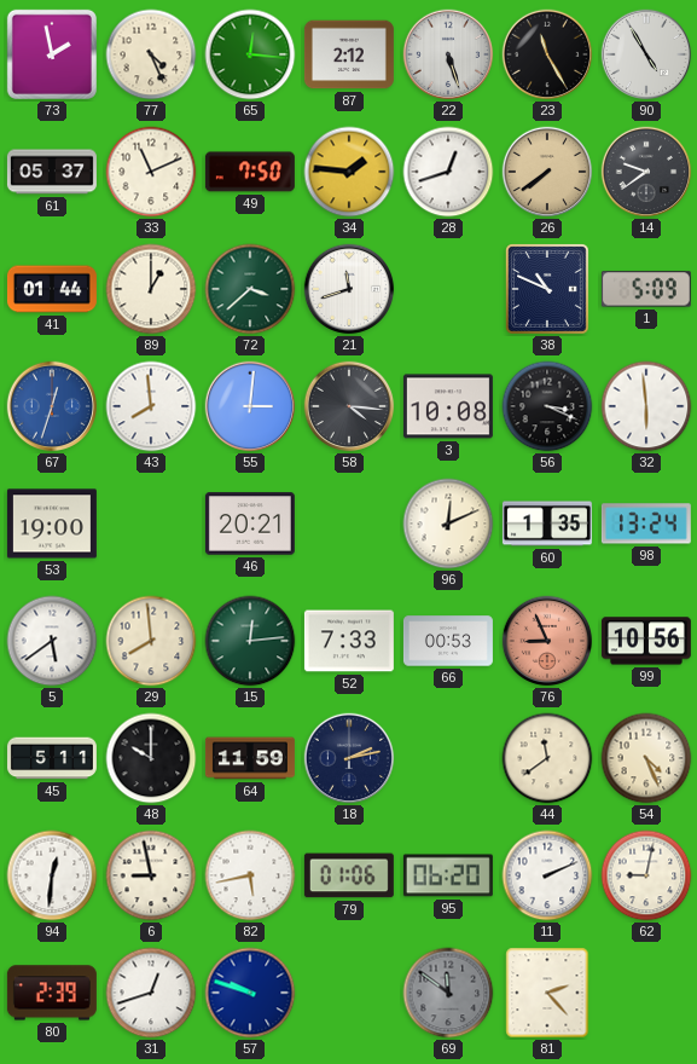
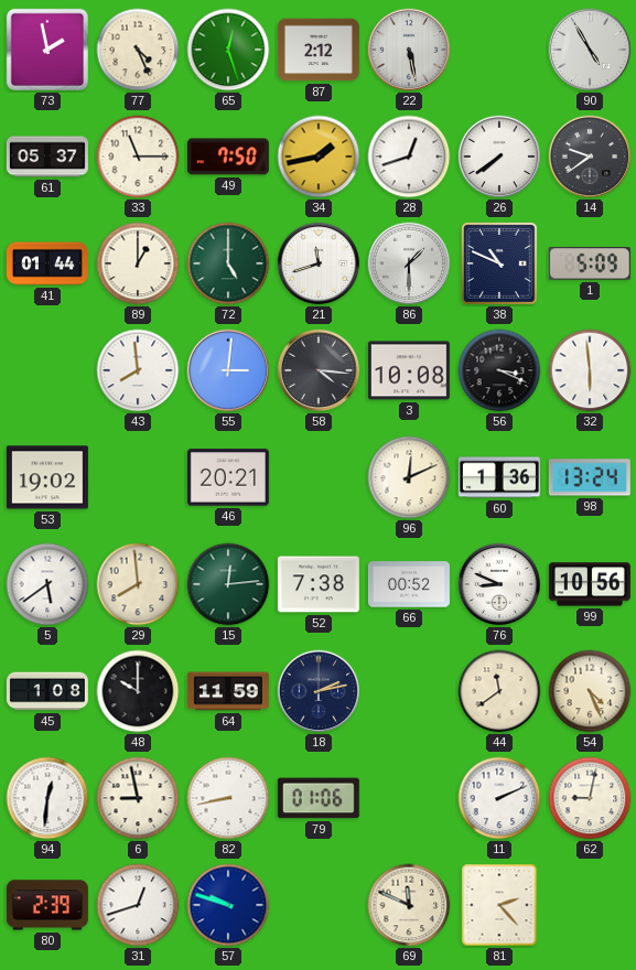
65: 12:16 -> 12:27
22: 5:27 -> 5:28
23: 11:25 -> none
33: 11:11 -> 11:15
34: 1:46 -> 1:43
26 dial: champagne -> white
72: 3:38 -> 5:00
86: none -> 1:30
67: 12:33 -> none
53: 19:00 -> 19:02
60: 1:35 -> 1:36
52: 7:33 -> 7:38
66: 00:53 -> 00:52
76: 8:56 -> 8:49
76 dial: salmon -> white
45: 5:11 -> 1:08
82: 5:43 -> 8:43
95: 06:20 -> none
69: 11:51 -> 11:49
69 dial: grey -> cream
